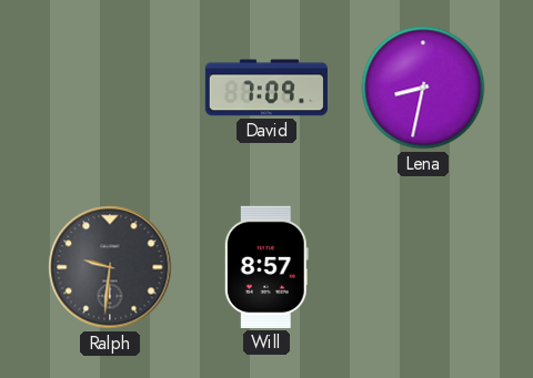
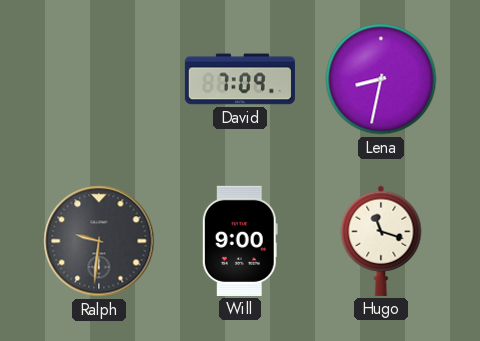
Will: 8:57 -> 9:00
Hugo: none -> 11:18
